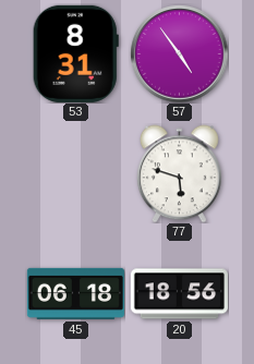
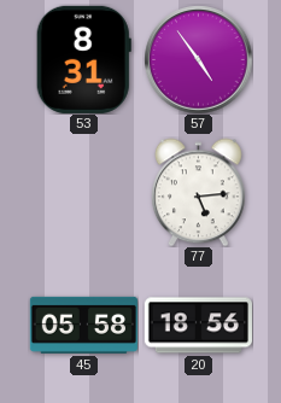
77: 5:48 -> 5:14
45: 06:18 -> 05:58
